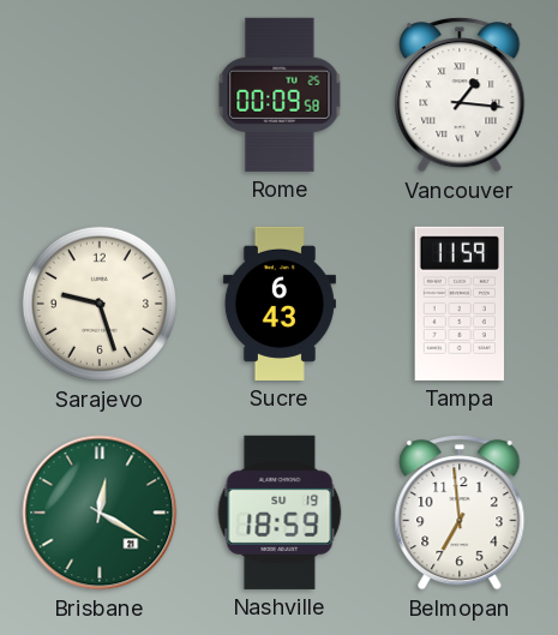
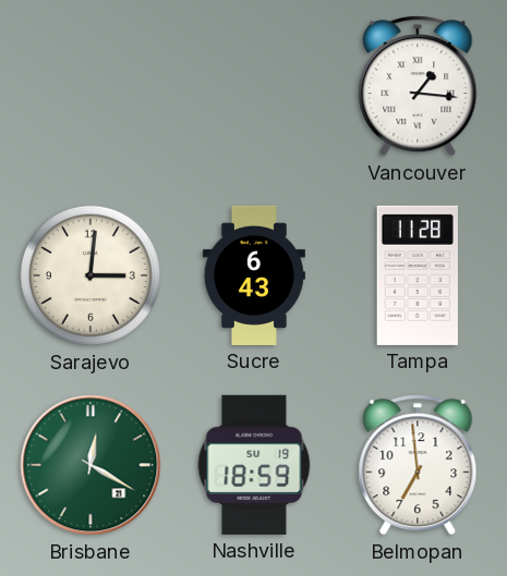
Rome: 00:09 -> none
Sarajevo: 9:27 -> 3:01
Tampa: 11:59 -> 11:28
